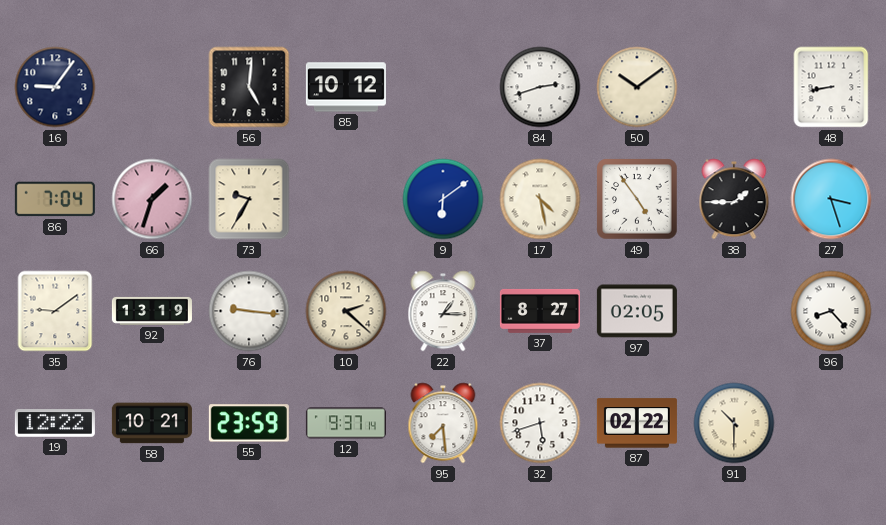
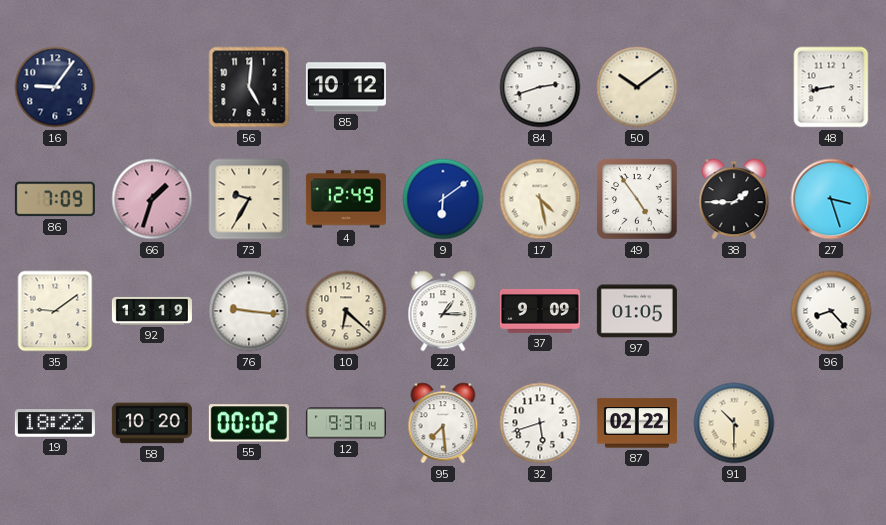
86: 7:04 -> 7:09
4: none -> 12:49
10: 2:22 -> 6:22
37: 8:27 -> 9:09
97: 02:05 -> 01:05
19: 12:22 -> 18:22
58: 10:21 -> 10:20
55: 23:59 -> 00:02
